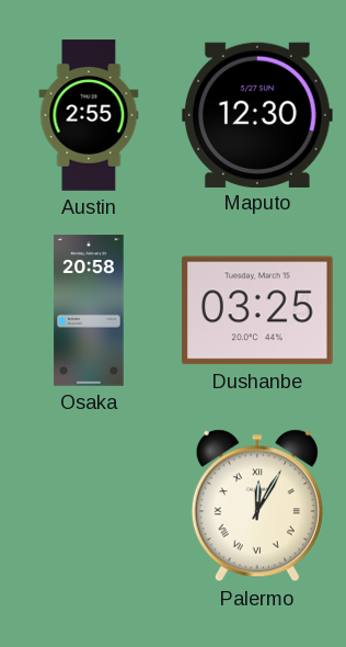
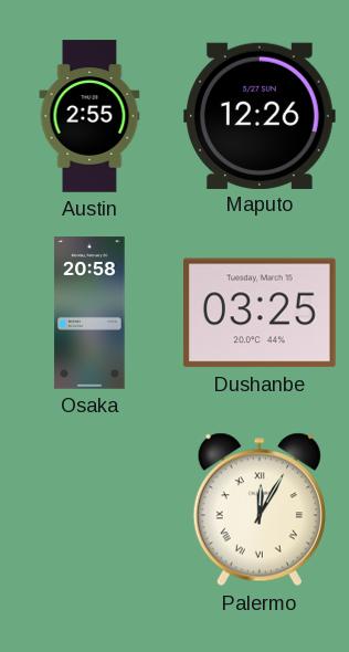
Maputo: 12:30 -> 12:26
